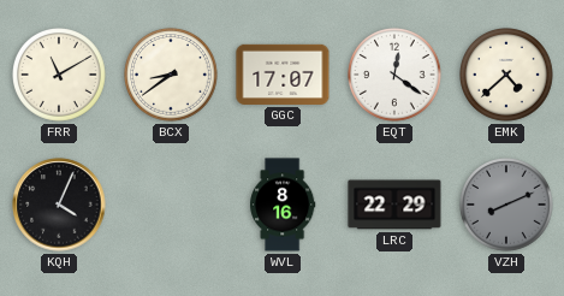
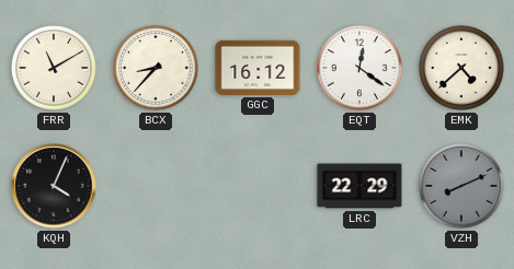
BCX: 8:39 -> 8:37
GGC: 17:07 -> 16:12
WVL: 8:16 -> none
